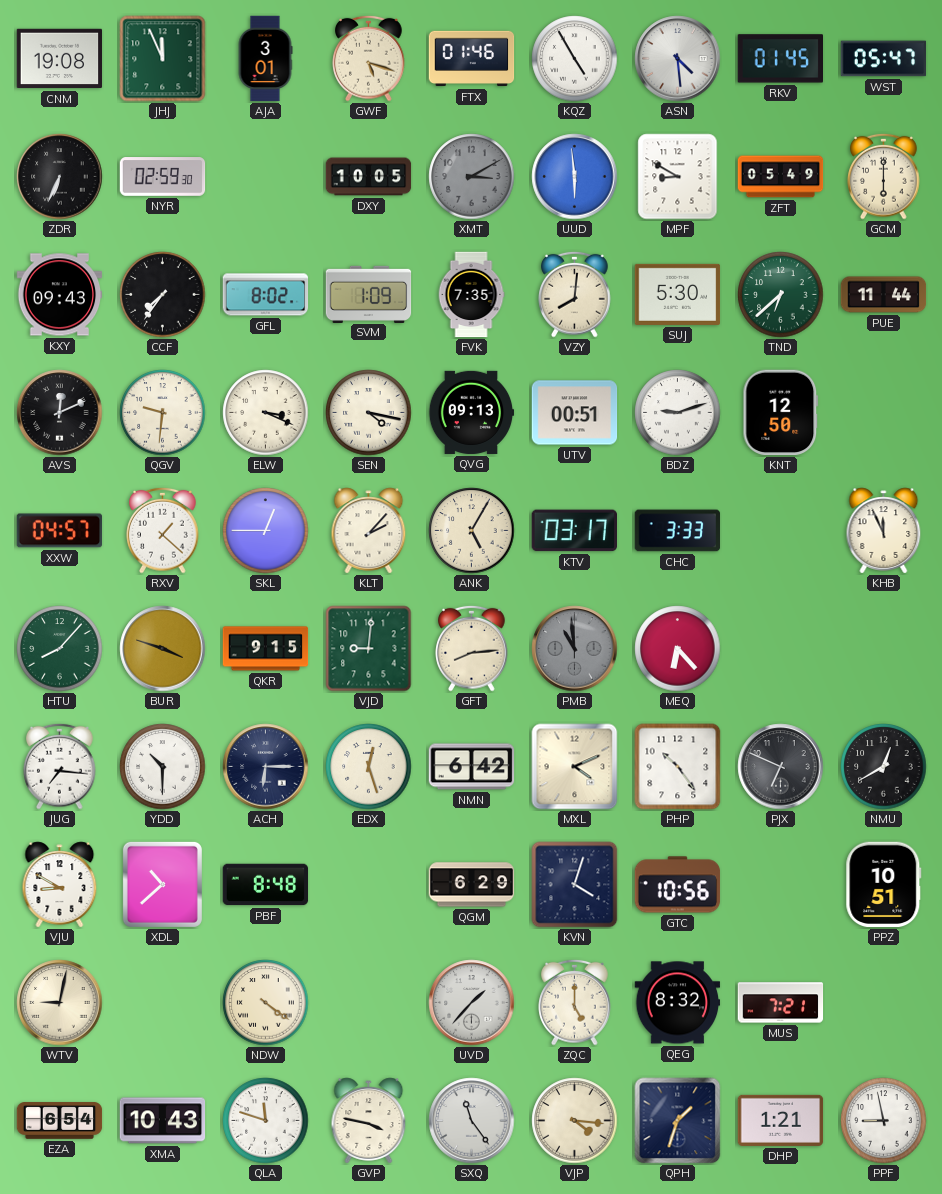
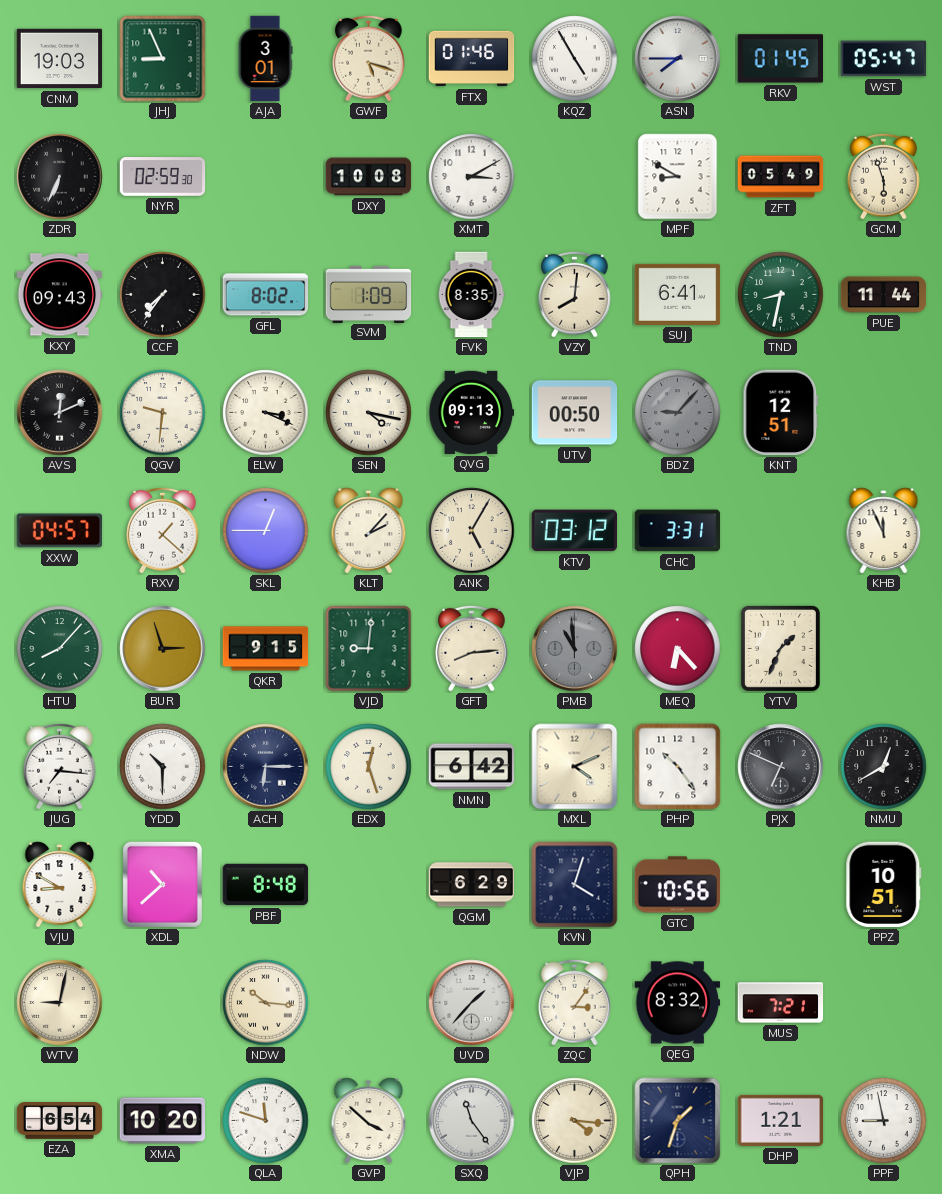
CNM: 19:08 -> 19:03
JHJ: 11:56 -> 8:56
ASN: 4:29 -> 7:45
DXY: 10:05 -> 10:08
XMT dial: grey -> white
UUD: 5:59 -> none
GCM: 6:00 -> 5:57
FVK: 7:35 -> 8:35
SUJ: 5:30 -> 6:41
TND: 6:38 -> 8:32
UTV: 00:51 -> 00:50
BDZ: 9:12 -> 9:07
BDZ dial: white -> grey
KNT: 12:50 -> 12:51
KTV: 03:17 -> 03:12
CHC: 3:33 -> 3:31
BUR: 3:48 -> 2:57
YTV: none -> 1:34
NDW: 4:21 -> 10:16
ZQC: 5:00 -> 3:06
XMA: 10:43 -> 10:20
GVP: 3:47 -> 3:52
